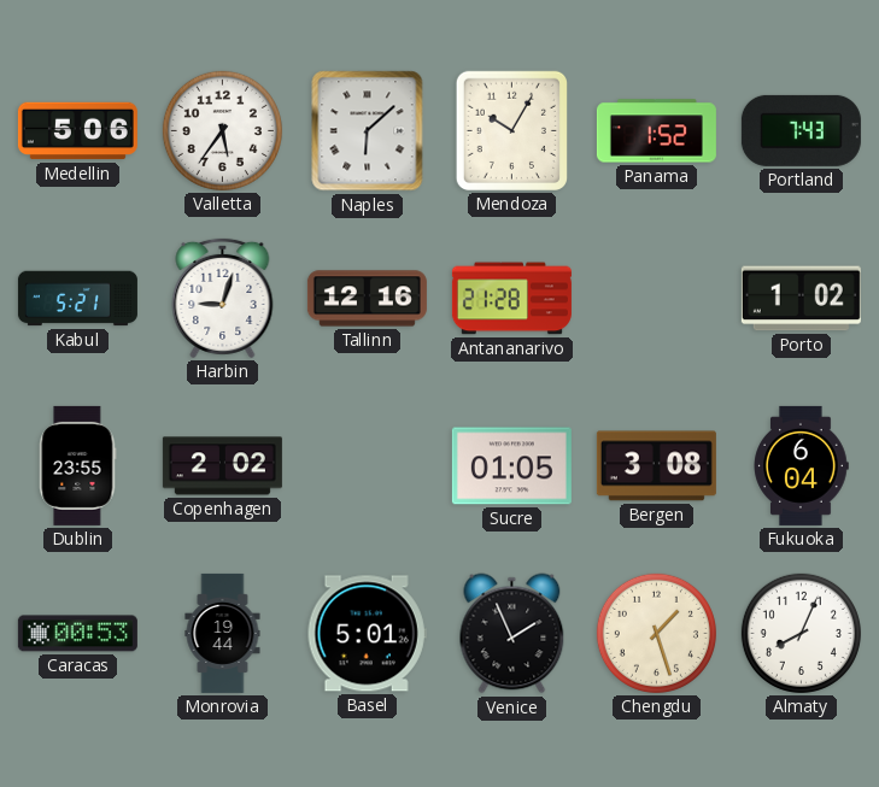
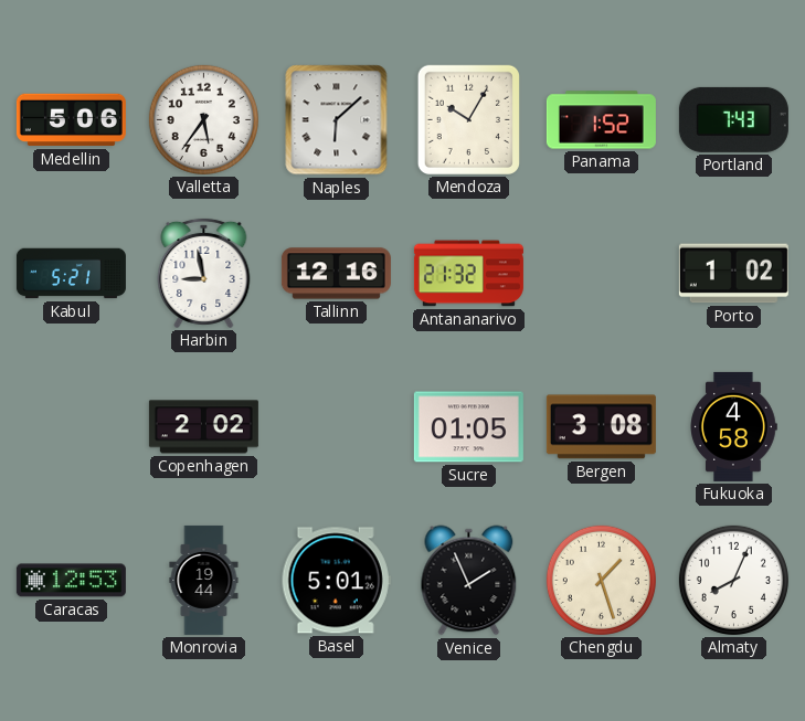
Harbin: 9:03 -> 8:58
Antananarivo: 21:28 -> 21:32
Dublin: 23:55 -> none
Fukuoka: 6:04 -> 4:58
Caracas: 00:53 -> 12:53
